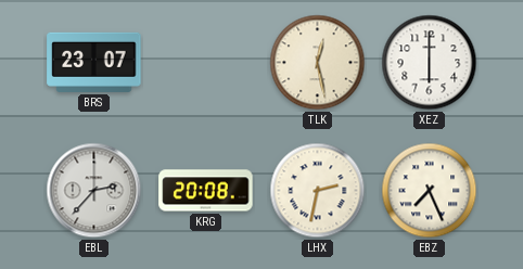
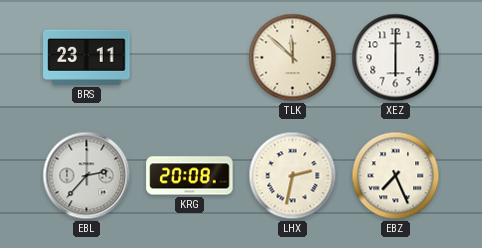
BRS: 23:07 -> 23:11
TLK: 12:28 -> 11:52
